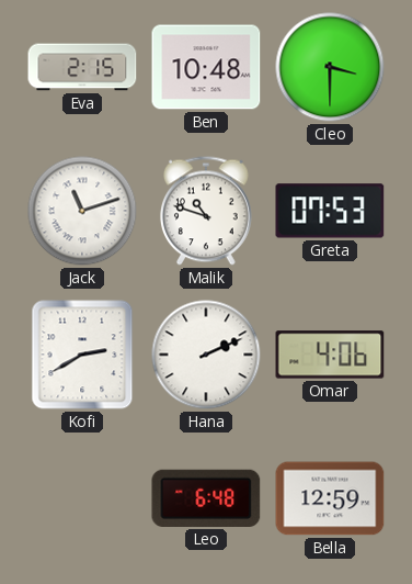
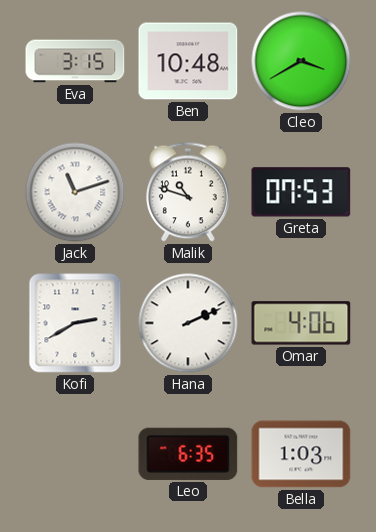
Eva: 2:15 -> 3:15
Cleo: 3:30 -> 3:40
Leo: 6:48 -> 6:35
Bella: 12:59 -> 1:03
